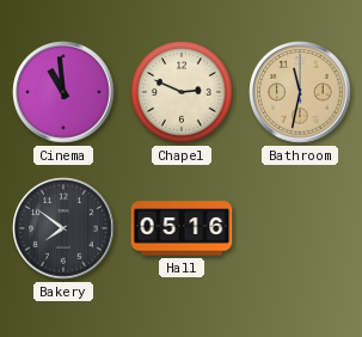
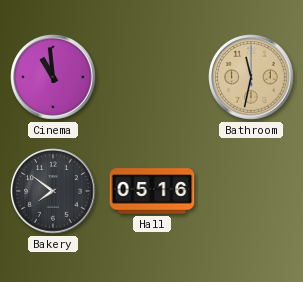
Chapel: 2:49 -> none
